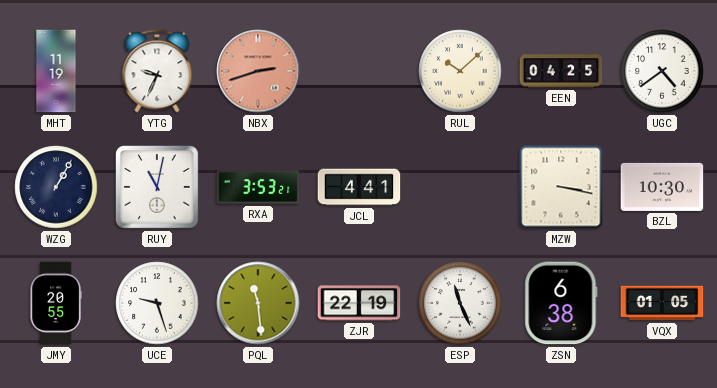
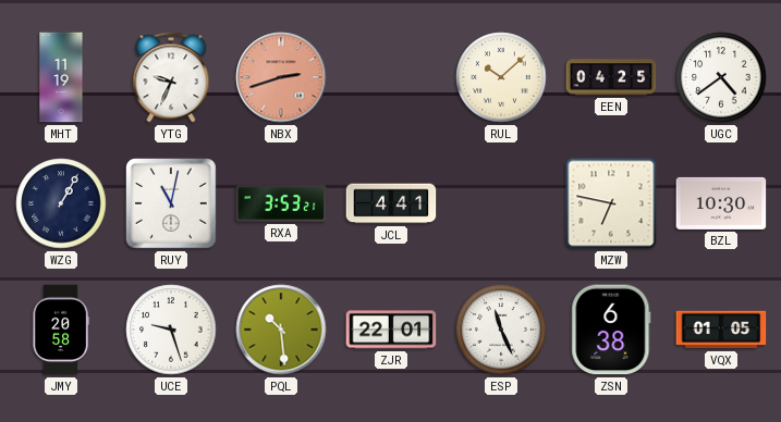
MZW: 3:17 -> 6:47
JMY: 20:55 -> 20:58
PQL: 11:29 -> 10:29
ZJR: 22:19 -> 22:01
